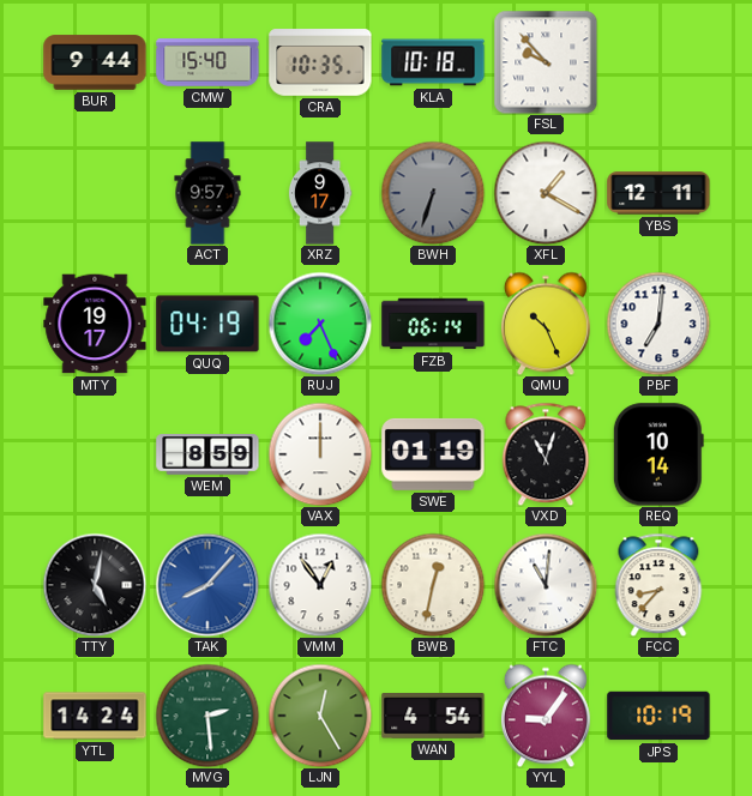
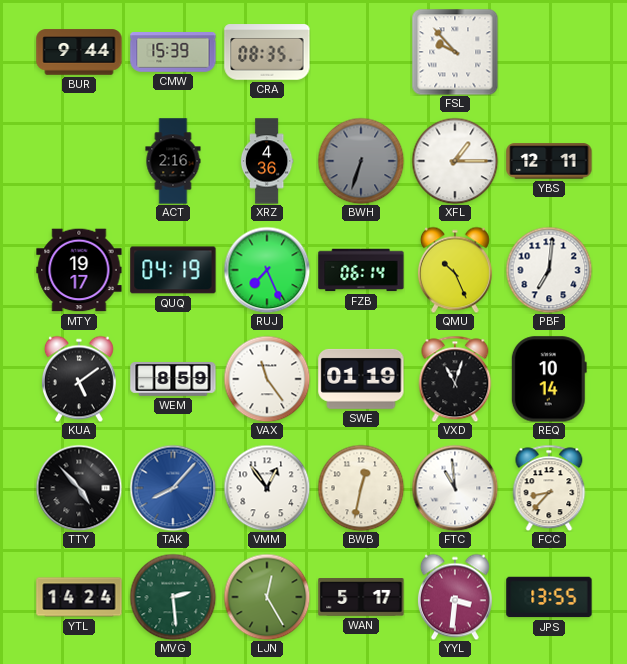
CMW: 15:40 -> 15:39
CRA: 10:35 -> 08:35
KLA: 10:18 -> none
ACT: 9:57 -> 2:16
XRZ: 9:17 -> 4:36
XFL: 1:20 -> 1:15
KUA: none -> 5:09
VAX: 12:00 -> 11:24
TTY: 5:02 -> 4:53
FTC: 11:01 -> 10:59
WAN: 4:54 -> 5:17
YYL: 9:06 -> 3:31
JPS: 10:19 -> 13:55
